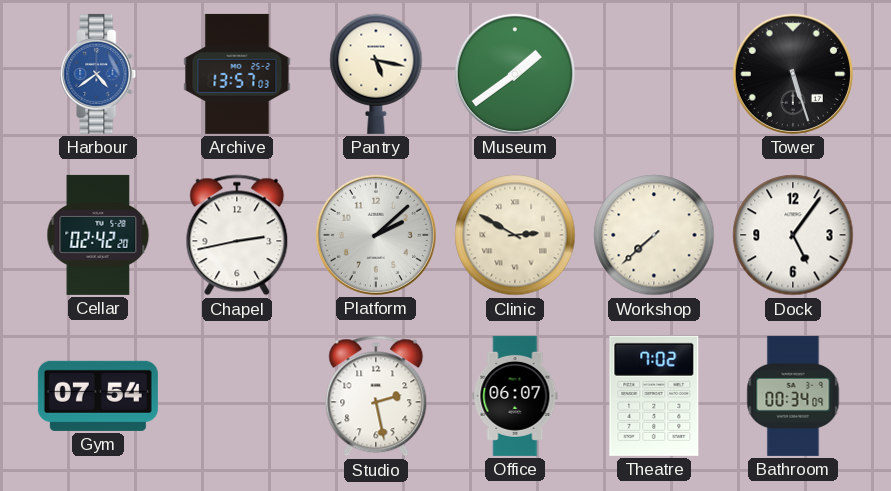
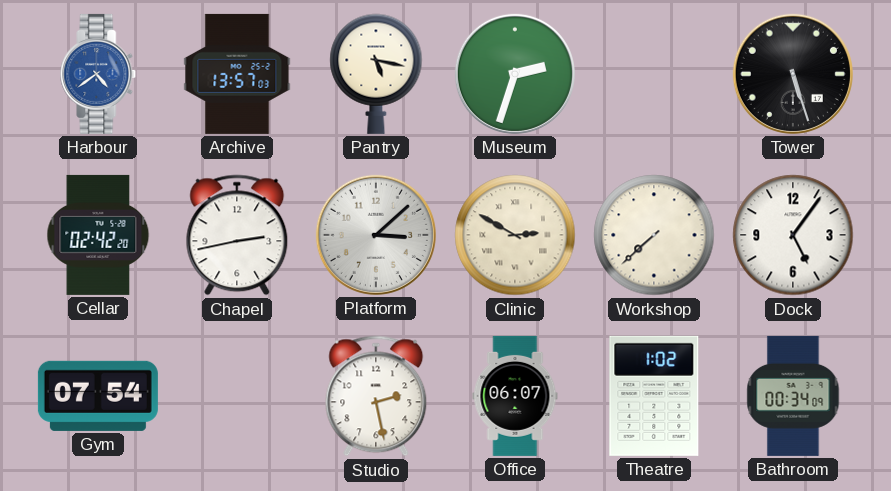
Museum: 1:39 -> 2:33
Platform: 2:08 -> 3:08
Theatre: 7:02 -> 1:02
